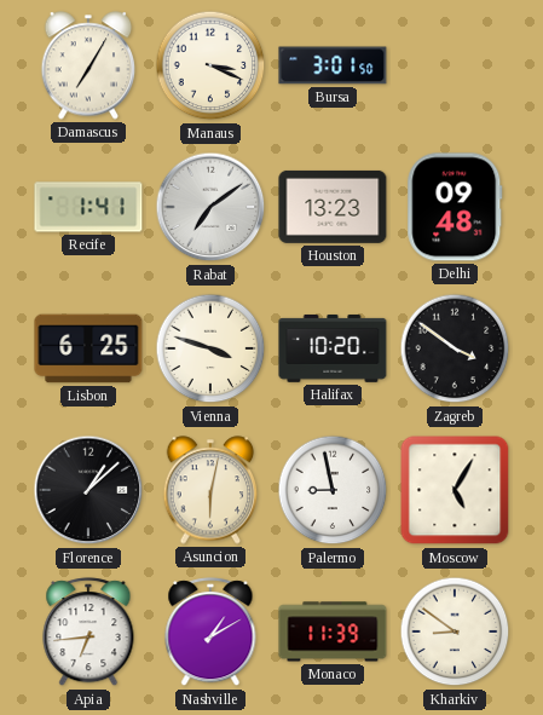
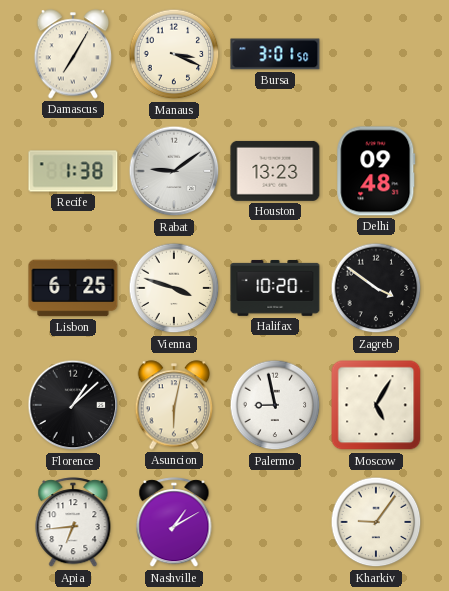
Recife: 1:41 -> 1:38
Rabat: 7:09 -> 9:09
Monaco: 11:39 -> none
Kharkiv: 8:51 -> 9:06
